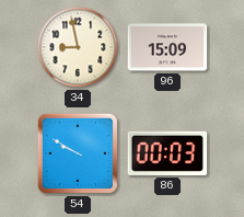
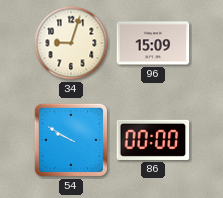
34: 8:58 -> 9:03
86: 00:03 -> 00:00
